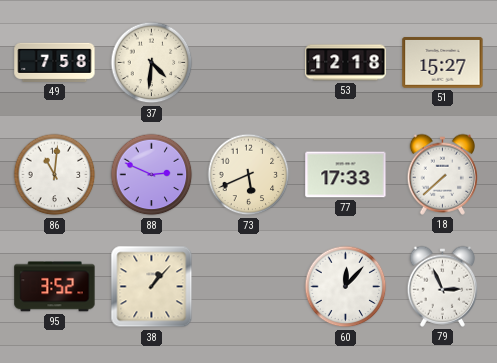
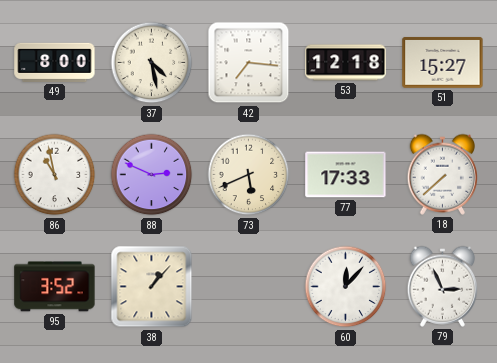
49: 7:58 -> 8:00
37: 4:31 -> 4:28
42: none -> 7:16
86: 11:01 -> 10:58
